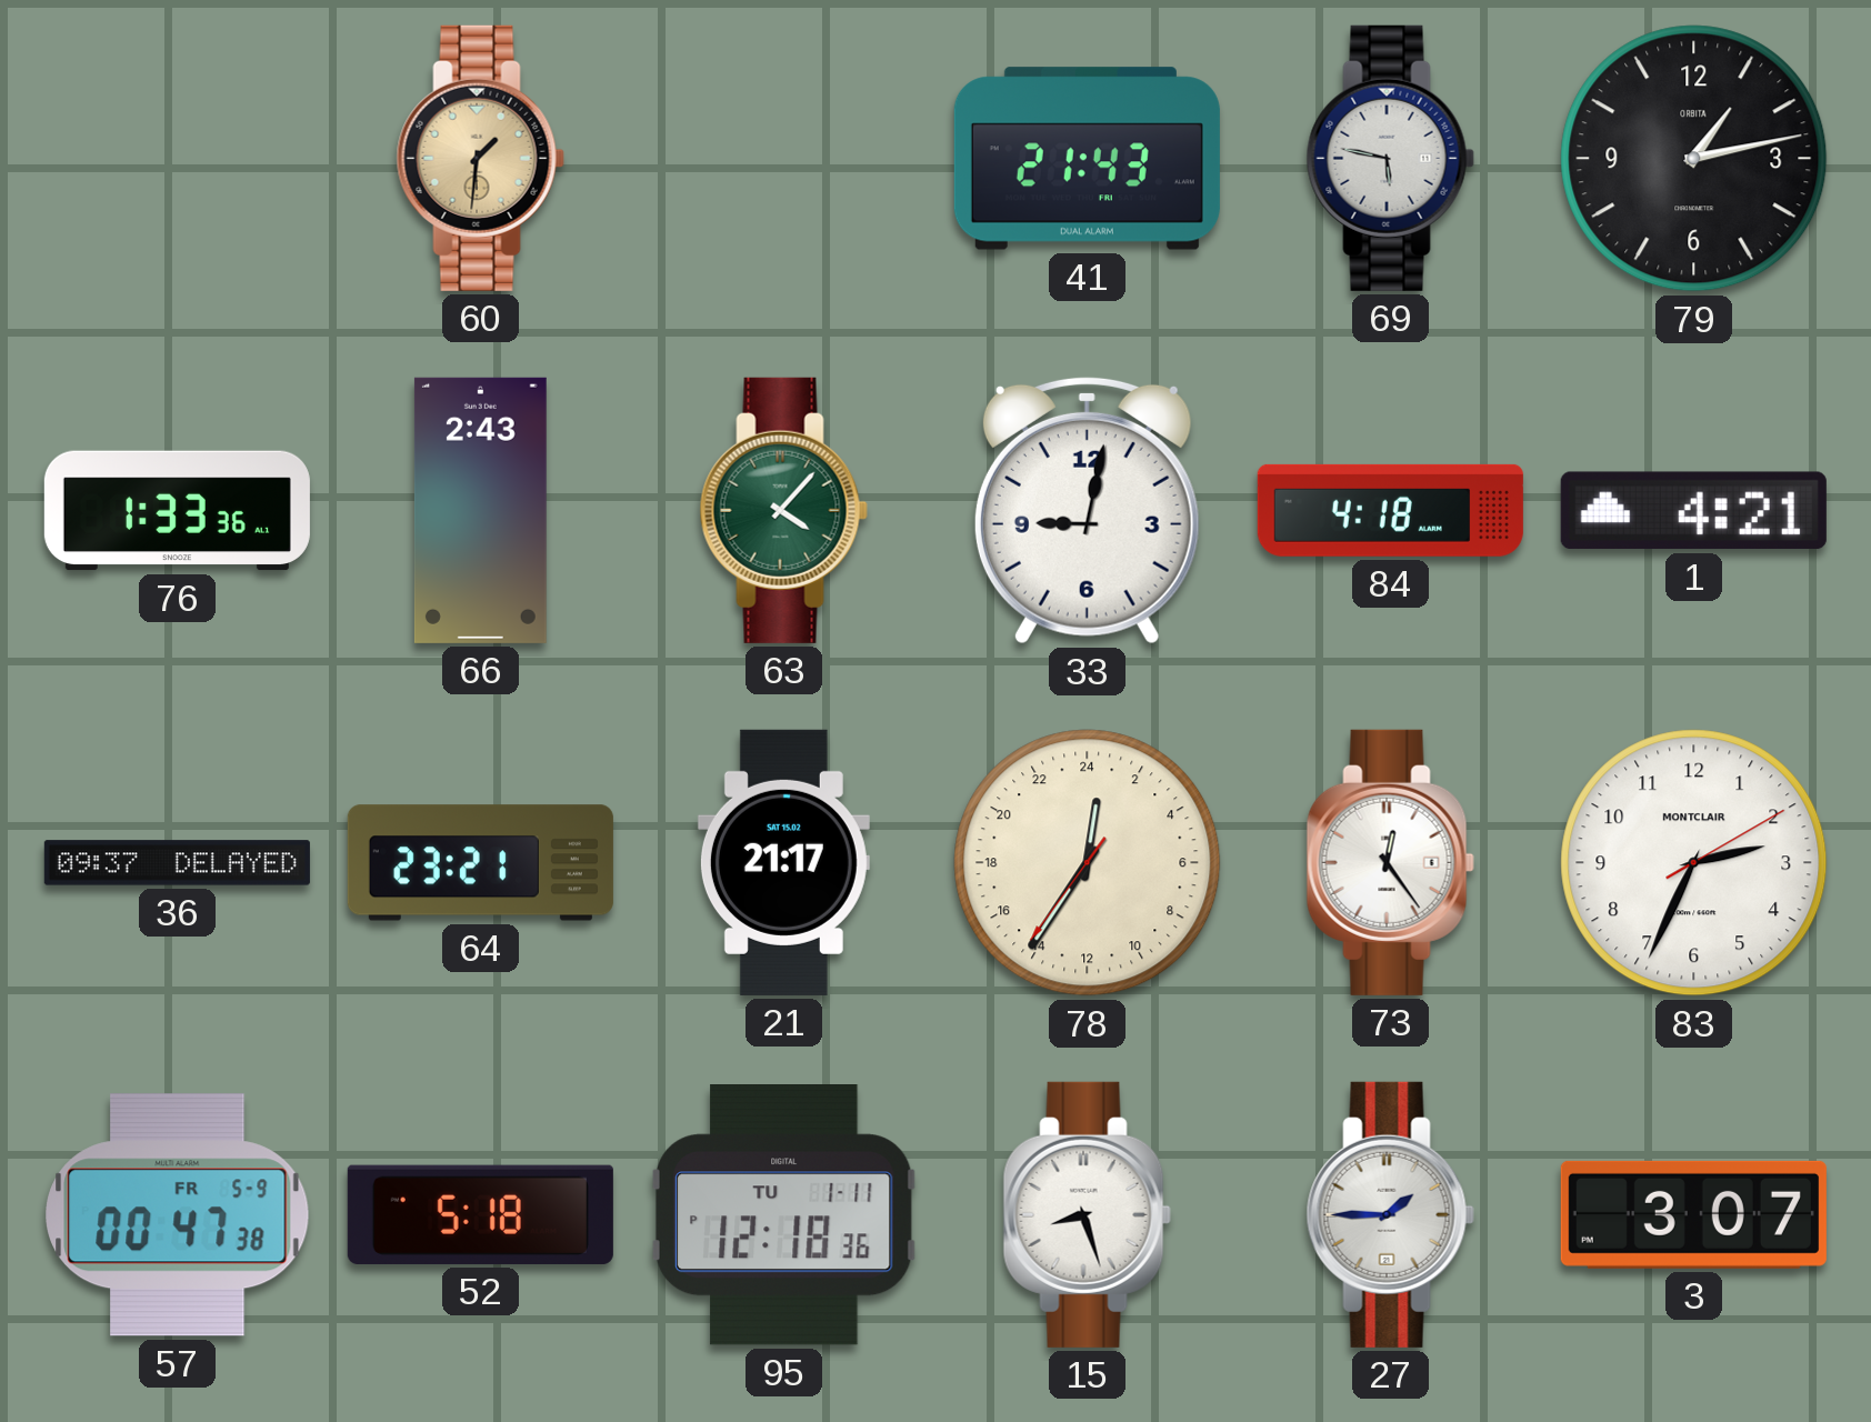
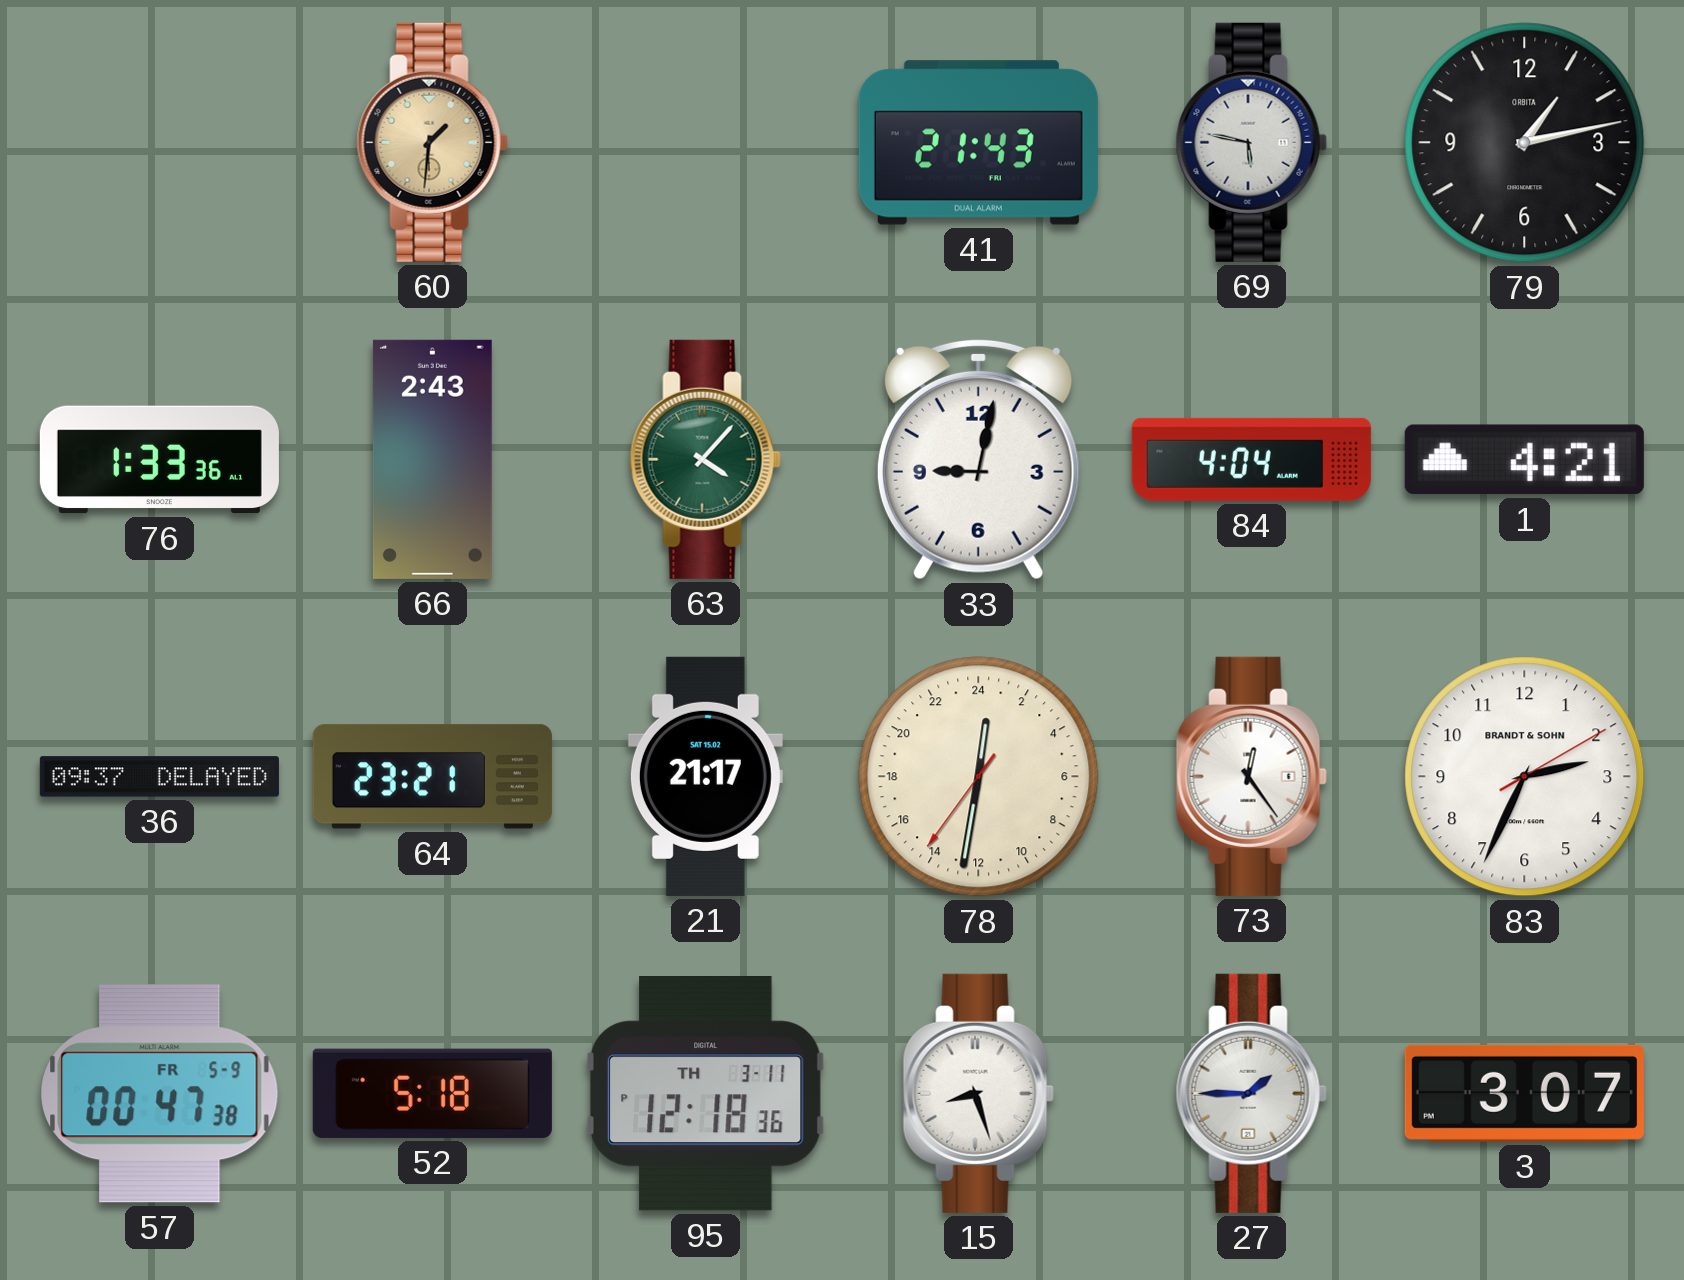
84: 4:18 -> 4:04
78: 0:35 -> 0:31
83 brand: MONTCLAIR -> BRANDT & SOHN
95 date: TU 1-11 -> TH 3-11
